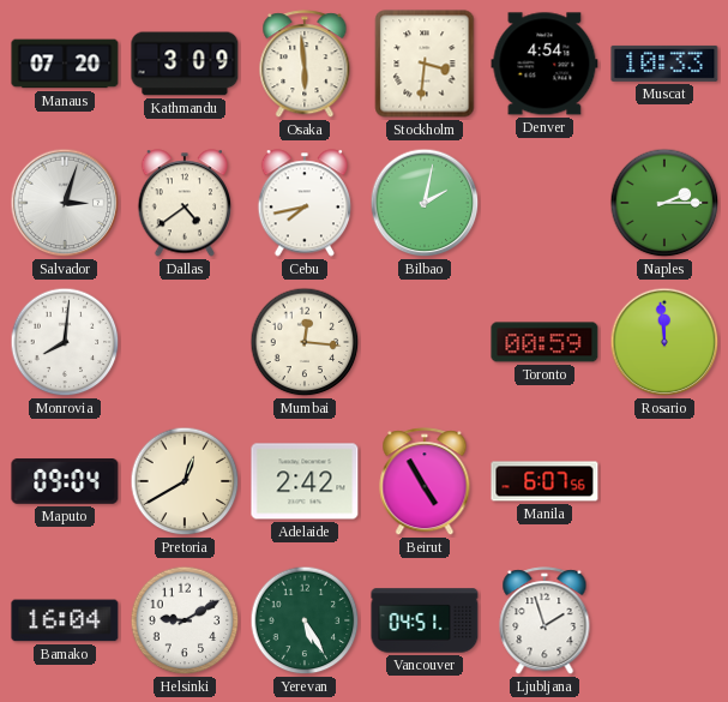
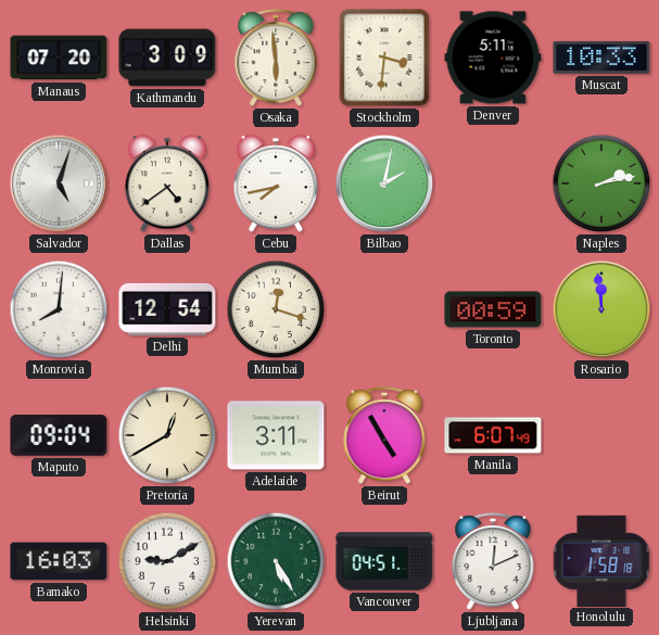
Denver: 4:54 -> 5:11
Salvador: 3:03 -> 5:03
Naples: 2:15 -> 2:13
Delhi: none -> 12:54
Mumbai: 12:16 -> 12:18
Adelaide: 2:42 -> 3:11
Manila: 6:07:56 -> 6:07:49
Bamako: 16:04 -> 16:03
Ljubljana: 1:57 -> 12:11
Honolulu: none -> 1:58
